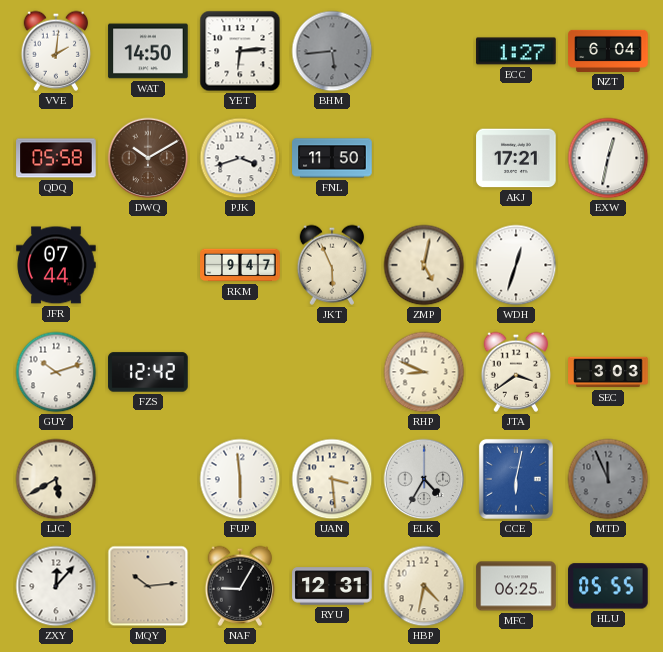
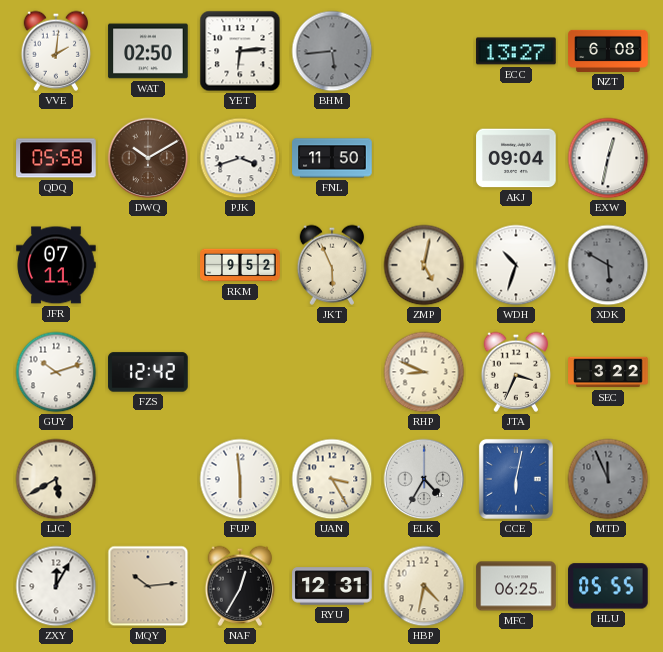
WAT: 14:50 -> 02:50
ECC: 1:27 -> 13:27
NZT: 6:04 -> 6:08
AKJ: 17:21 -> 09:04
JFR: 07:44 -> 07:11
RKM: 9:47 -> 9:52
WDH: 12:33 -> 10:33
XDK: none -> 5:50
JTA: 3:39 -> 3:34
SEC: 3:03 -> 3:22
UAN: 3:29 -> 3:25
ZXY: 12:07 -> 12:05
NAF: 9:05 -> 12:35
